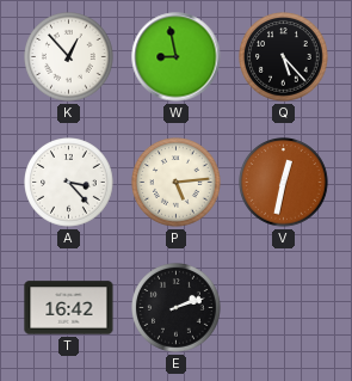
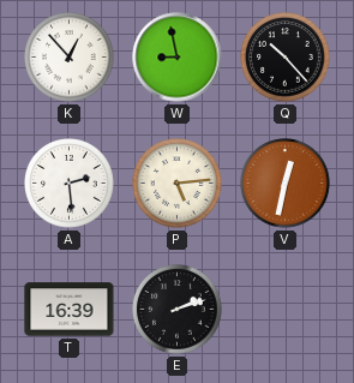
Q: 5:23 -> 10:23
A: 3:23 -> 2:29
T: 16:42 -> 16:39
